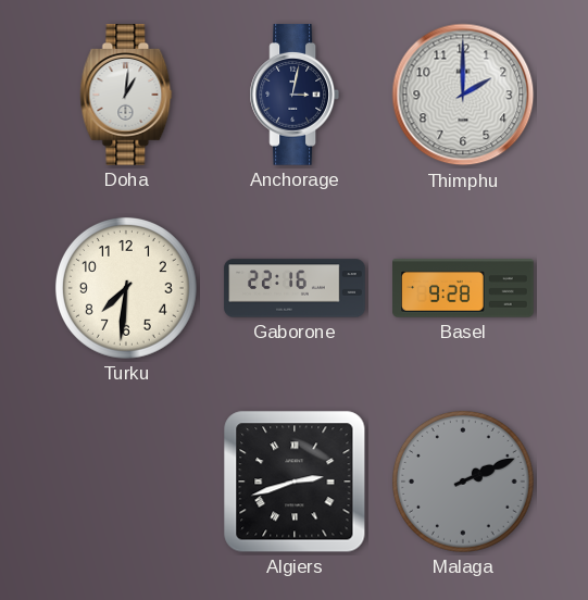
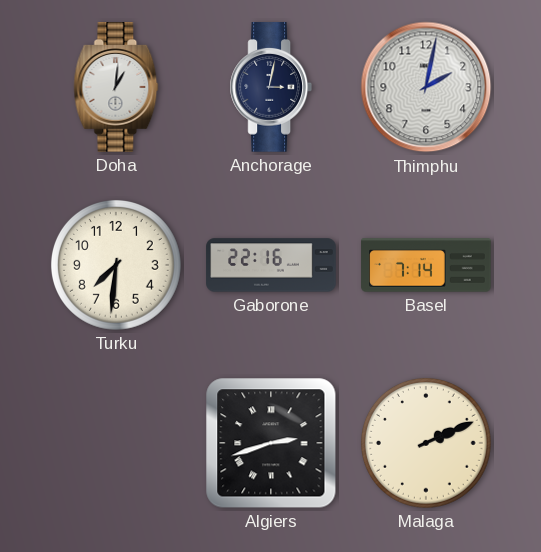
Thimphu: 2:00 -> 2:02
Basel: 9:28 -> 7:14
Malaga dial: grey -> cream
